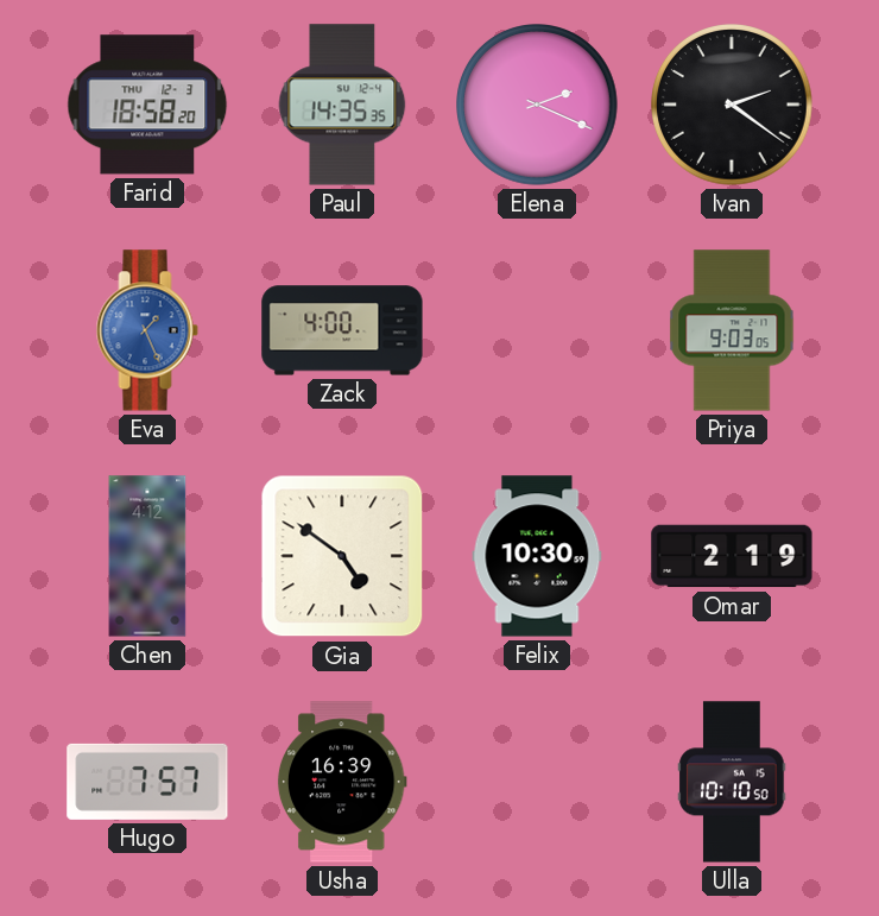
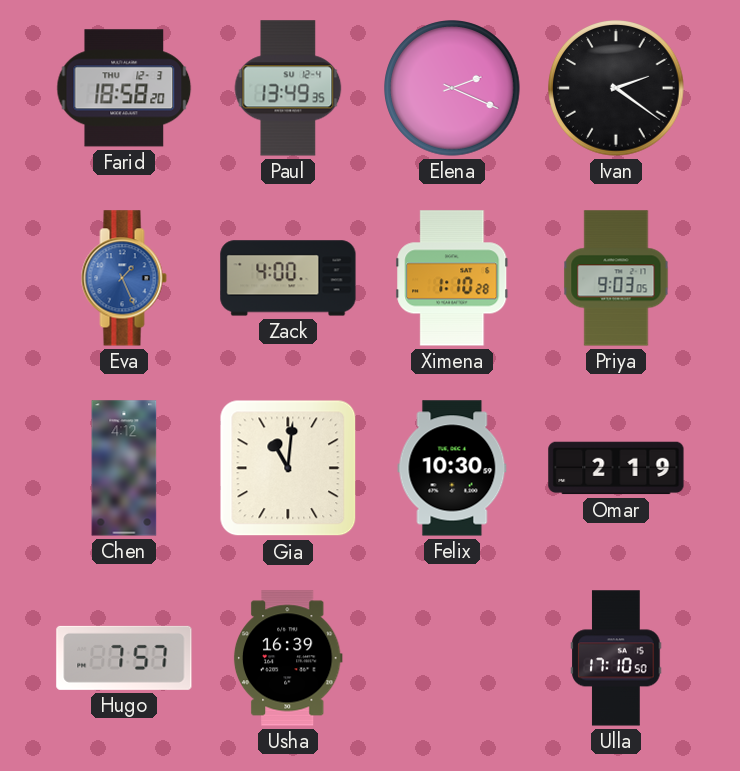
Paul: 14:35 -> 13:49
Ximena: none -> 1:10
Gia: 4:51 -> 11:01
Ulla: 10:10 -> 17:10
